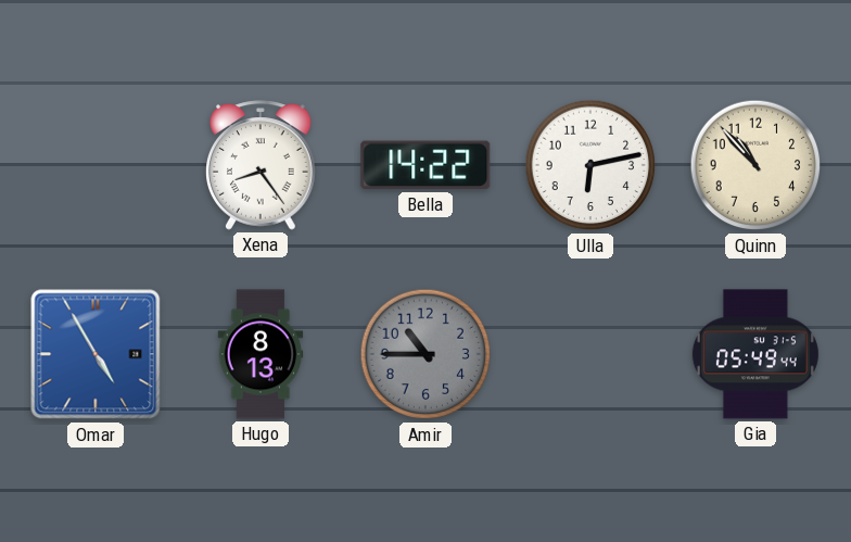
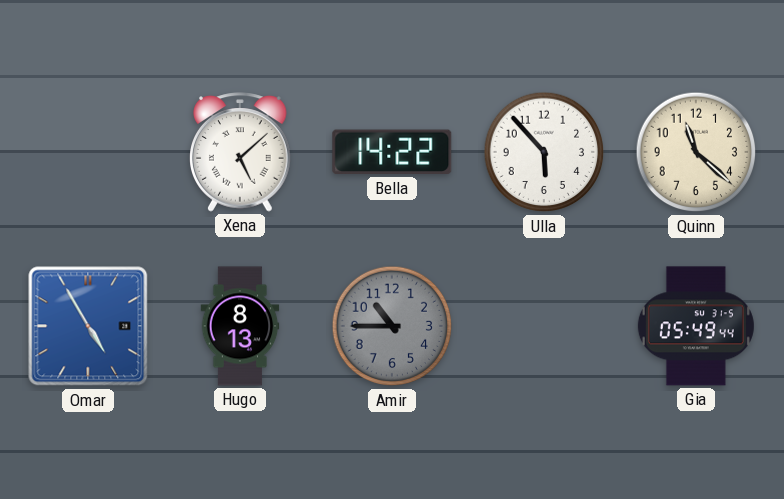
Xena: 8:24 -> 5:08
Ulla: 6:13 -> 5:53
Quinn: 10:53 -> 11:22
